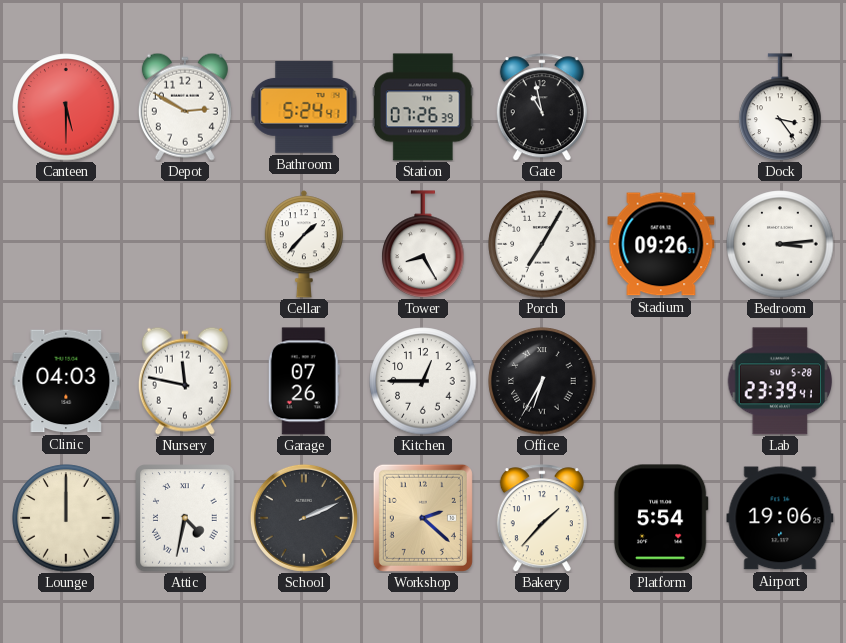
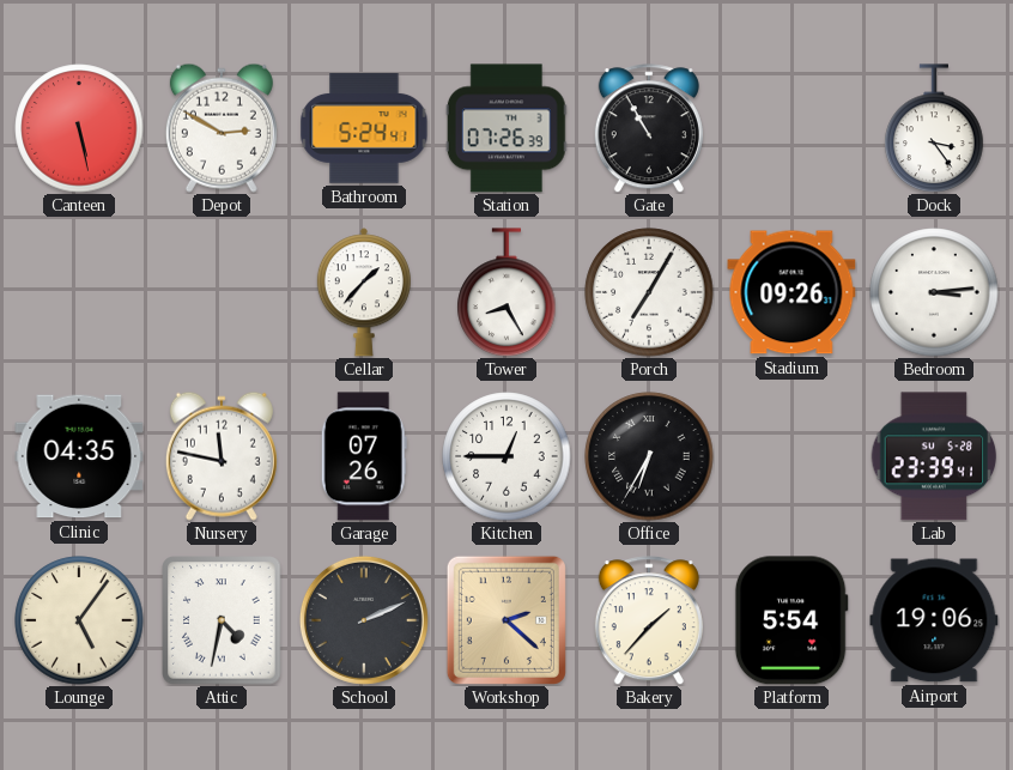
Canteen: 5:30 -> 5:28
Gate: 10:58 -> 10:55
Clinic: 04:03 -> 04:35
Lounge: 12:00 -> 5:06
